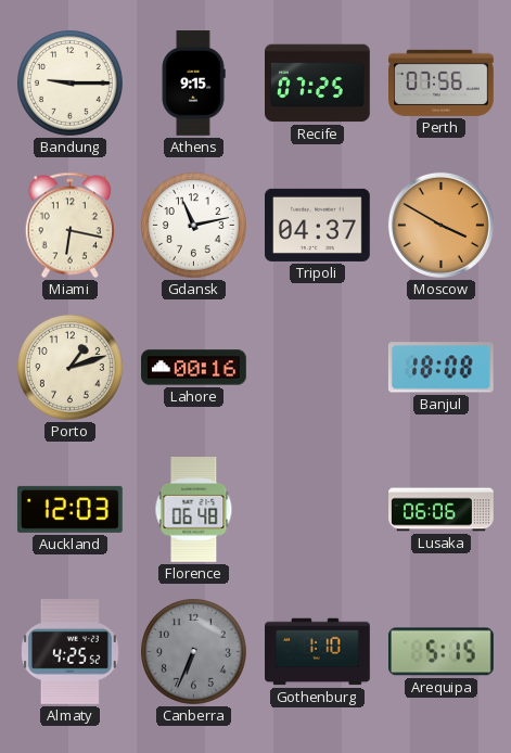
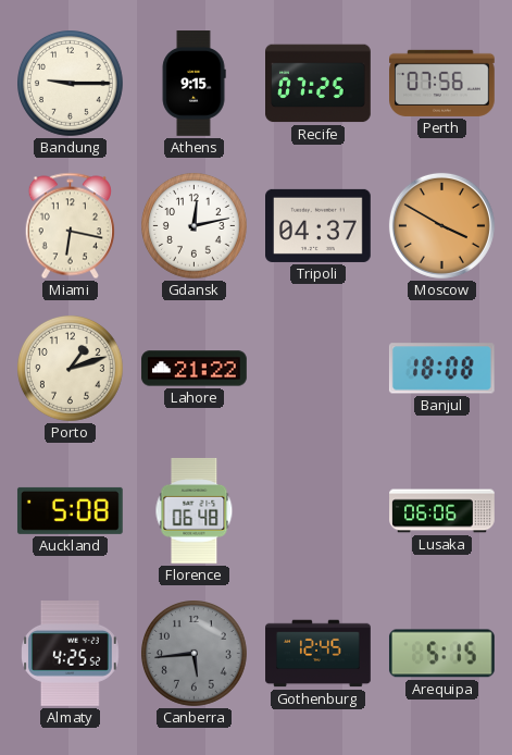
Gdansk: 11:13 -> 12:13
Lahore: 00:16 -> 21:22
Auckland: 12:03 -> 5:08
Canberra: 6:34 -> 5:44
Gothenburg: 1:10 -> 12:45
